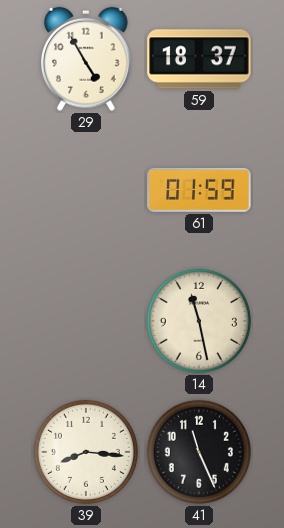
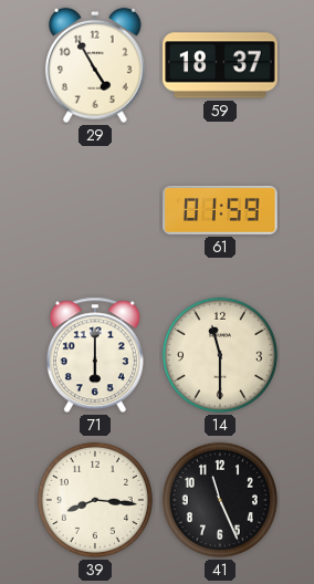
71: none -> 6:00
14: 11:28 -> 11:30
